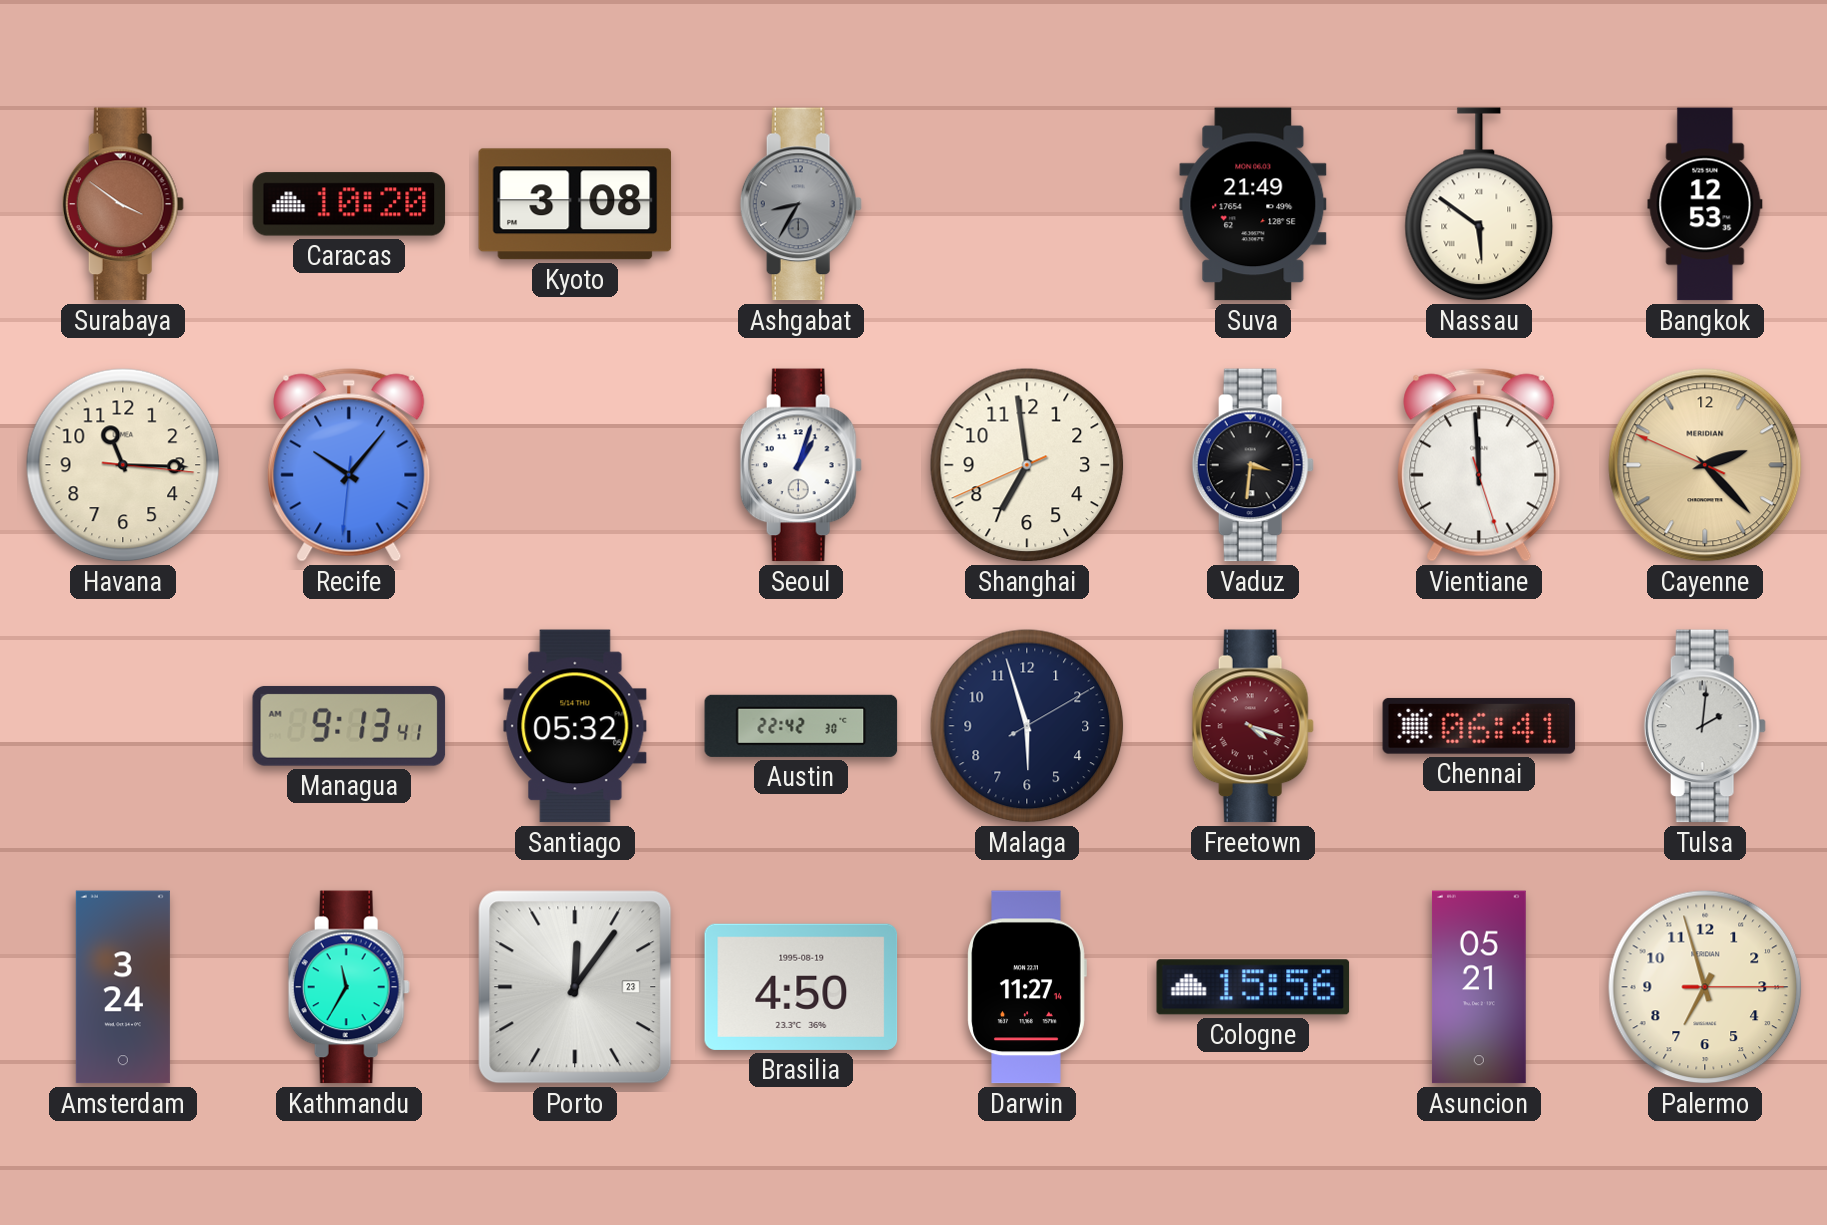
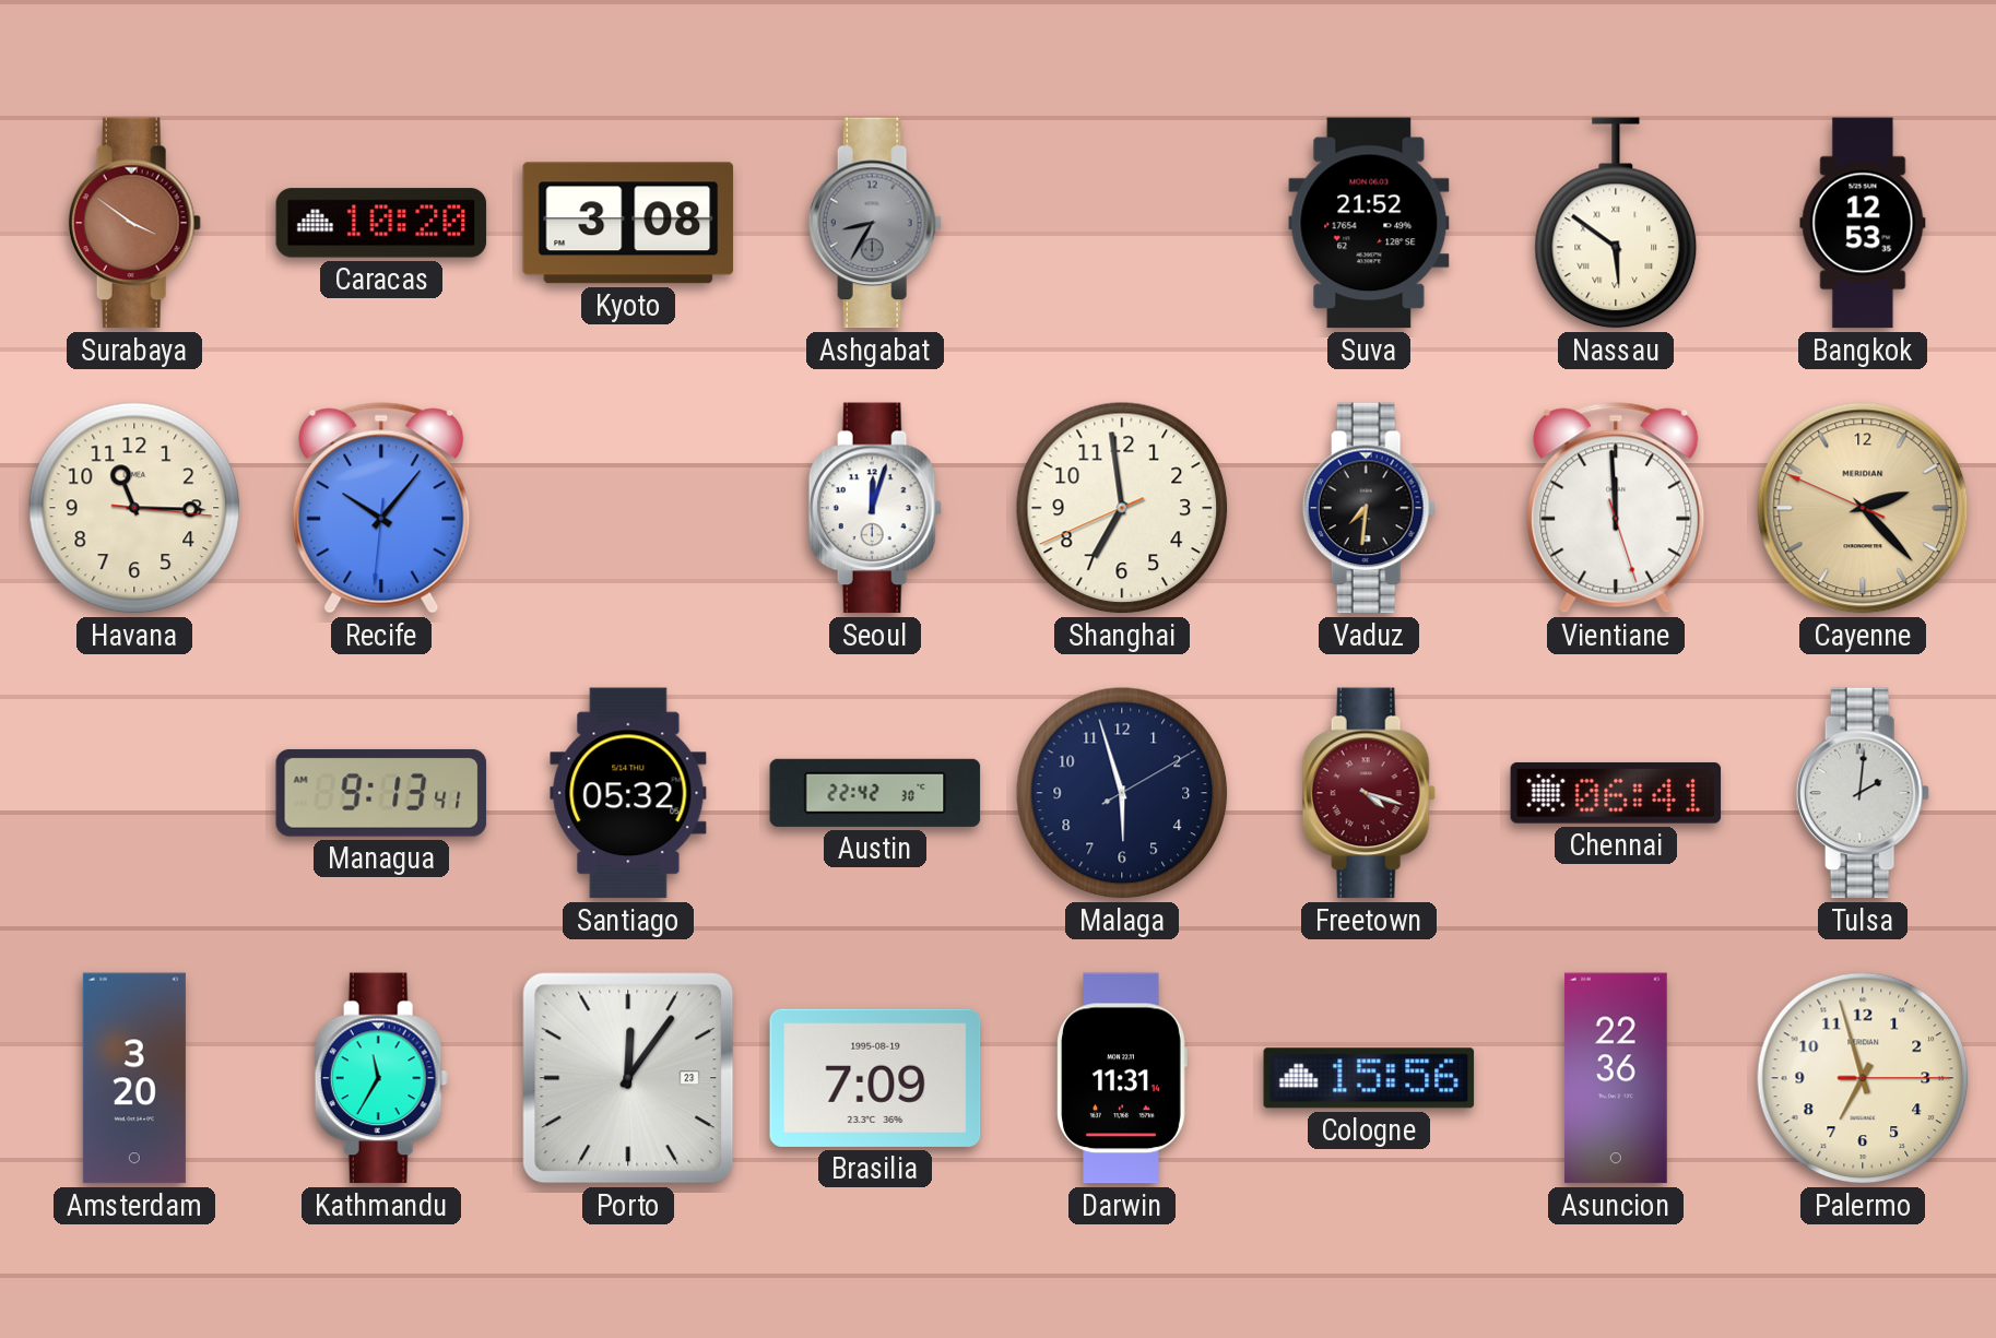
Suva: 21:49 -> 21:52
Seoul: 1:03 -> 12:03
Vaduz: 3:31 -> 7:31
Amsterdam: 3:24 -> 3:20
Brasilia: 4:50 -> 7:09
Darwin: 11:27 -> 11:31
Asuncion: 05:21 -> 22:36
